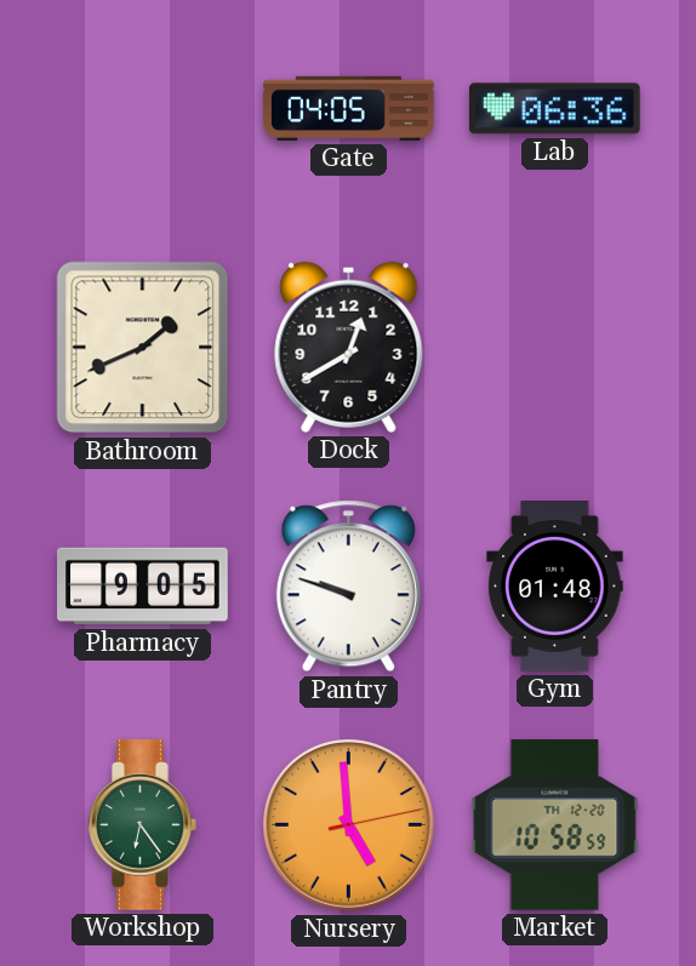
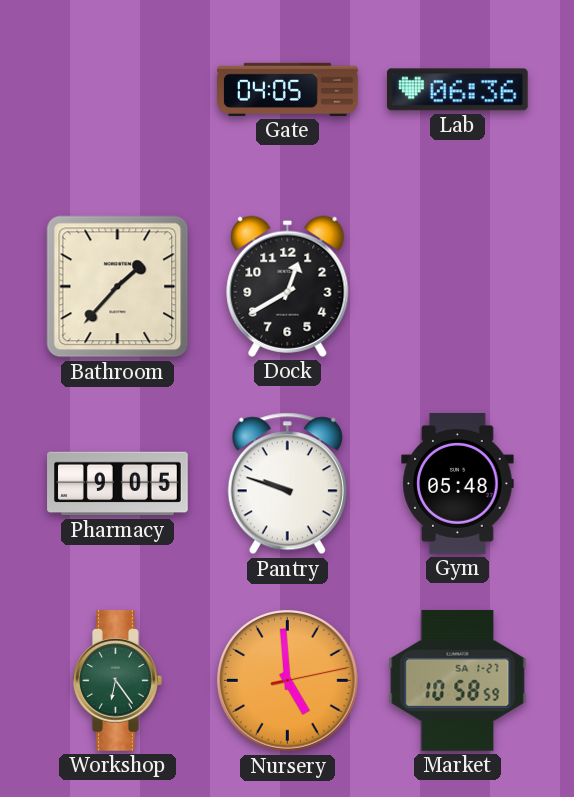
Bathroom: 1:41 -> 1:37
Gym: 01:48 -> 05:48
Market date: TH 12-20 -> SA 1-27
